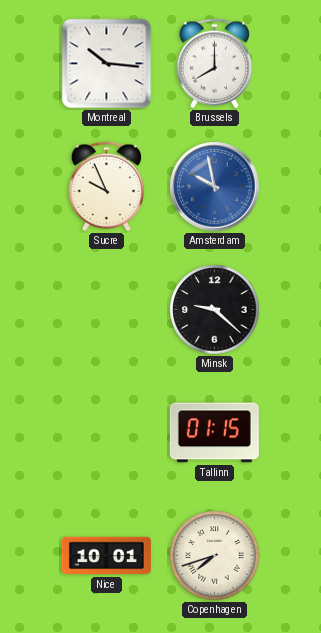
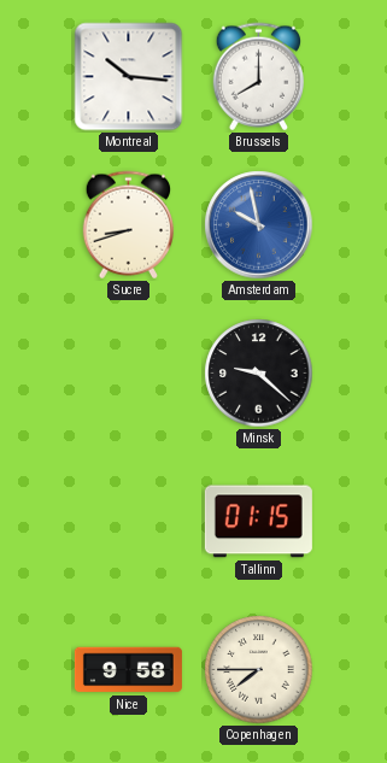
Sucre: 9:56 -> 8:42
Nice: 10:01 -> 9:58
Copenhagen: 7:42 -> 7:45
